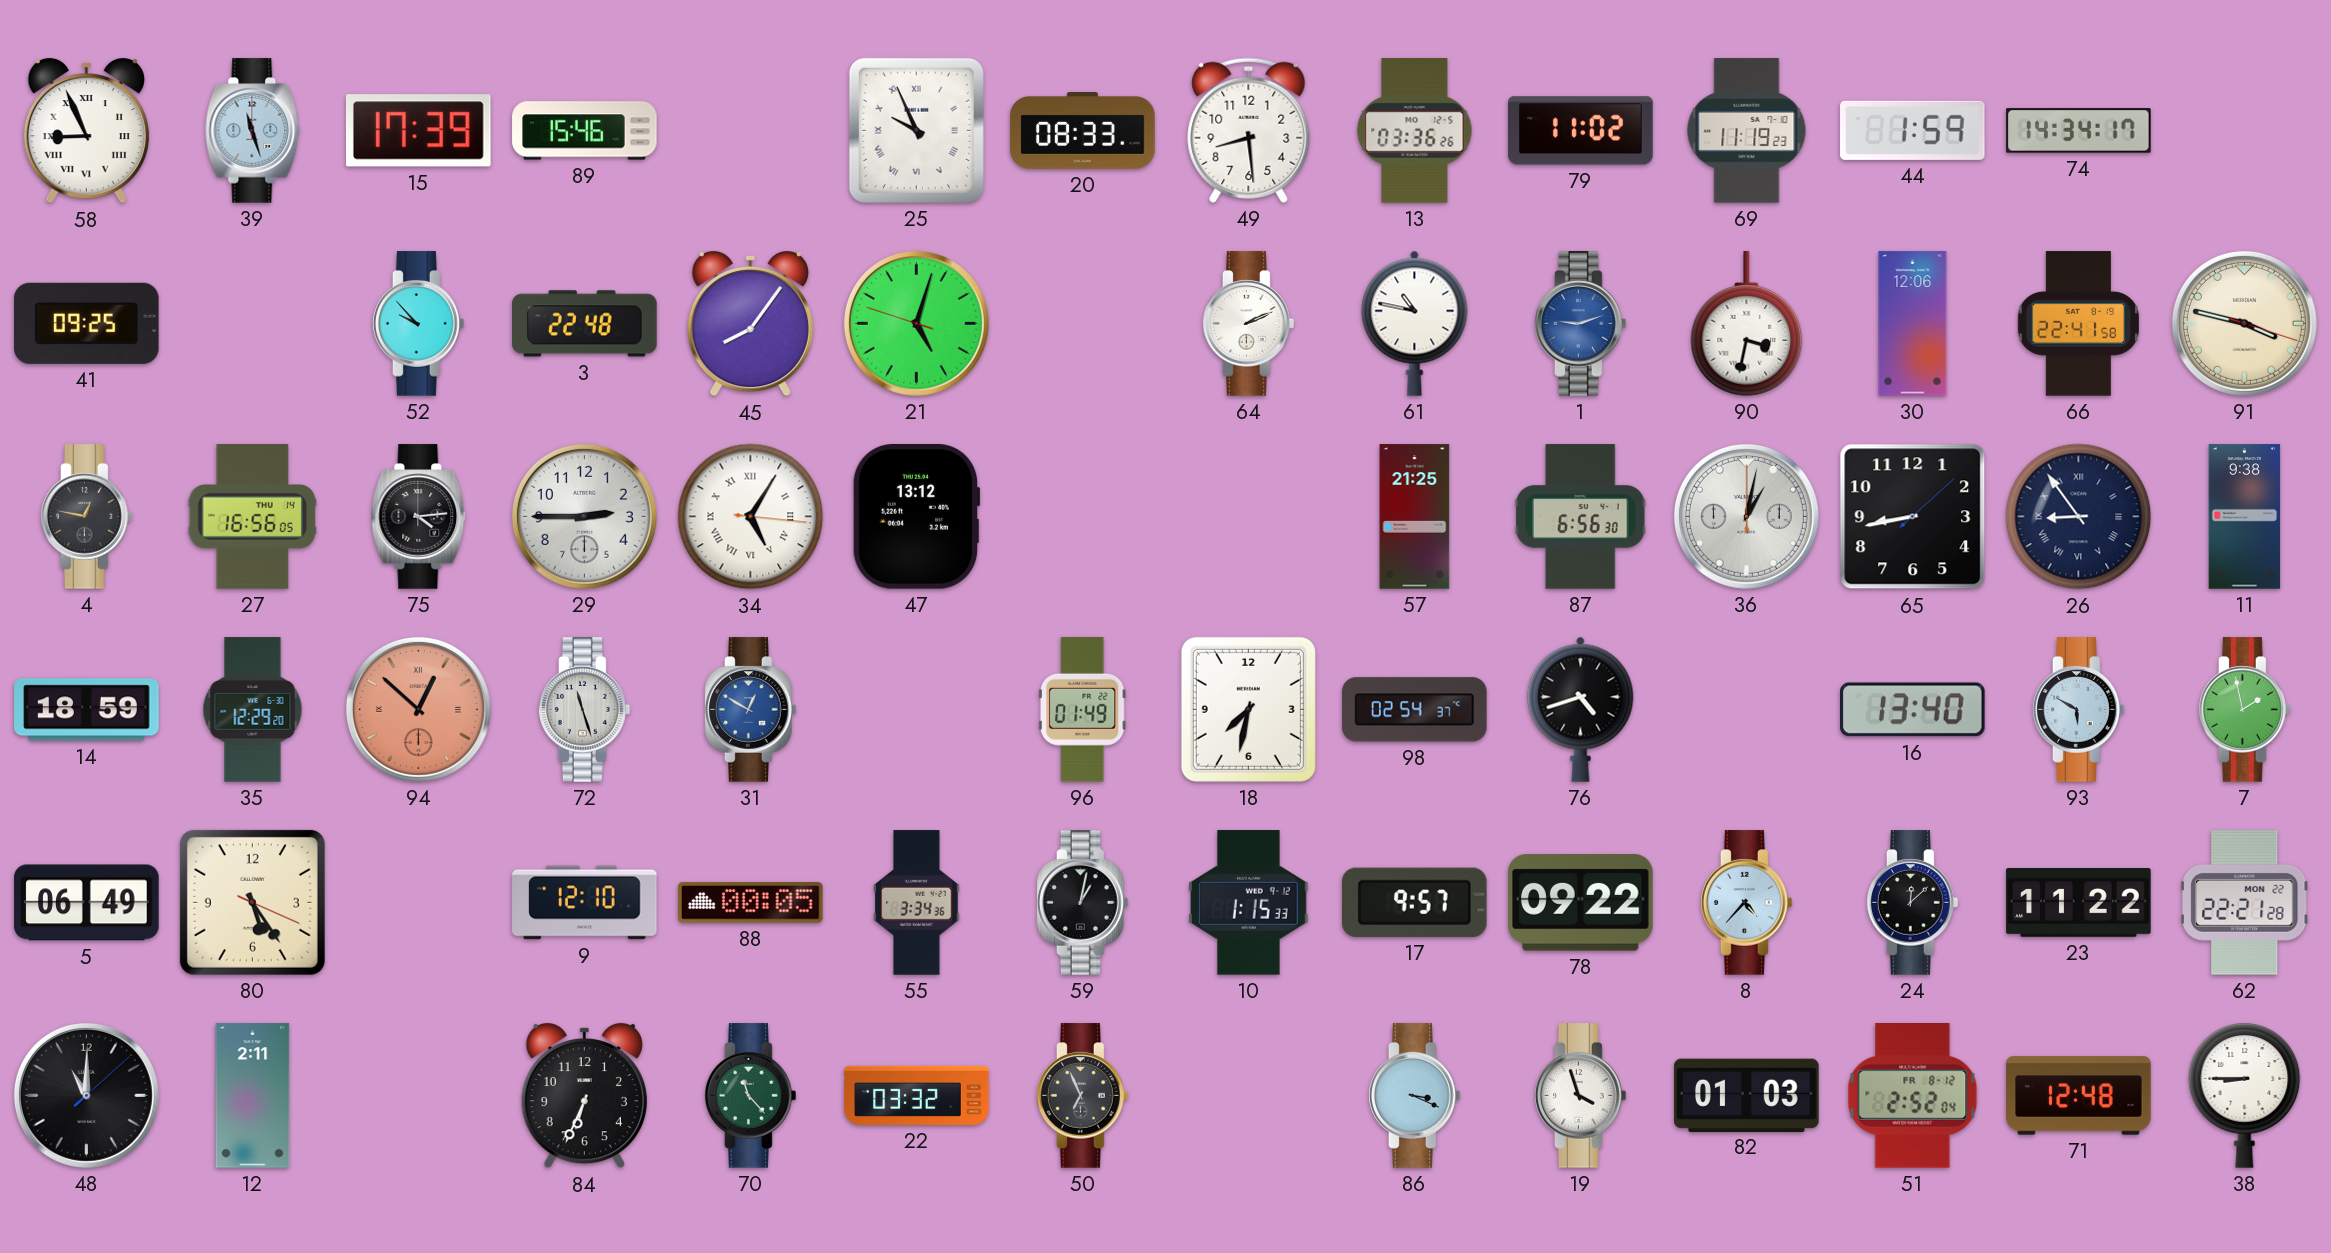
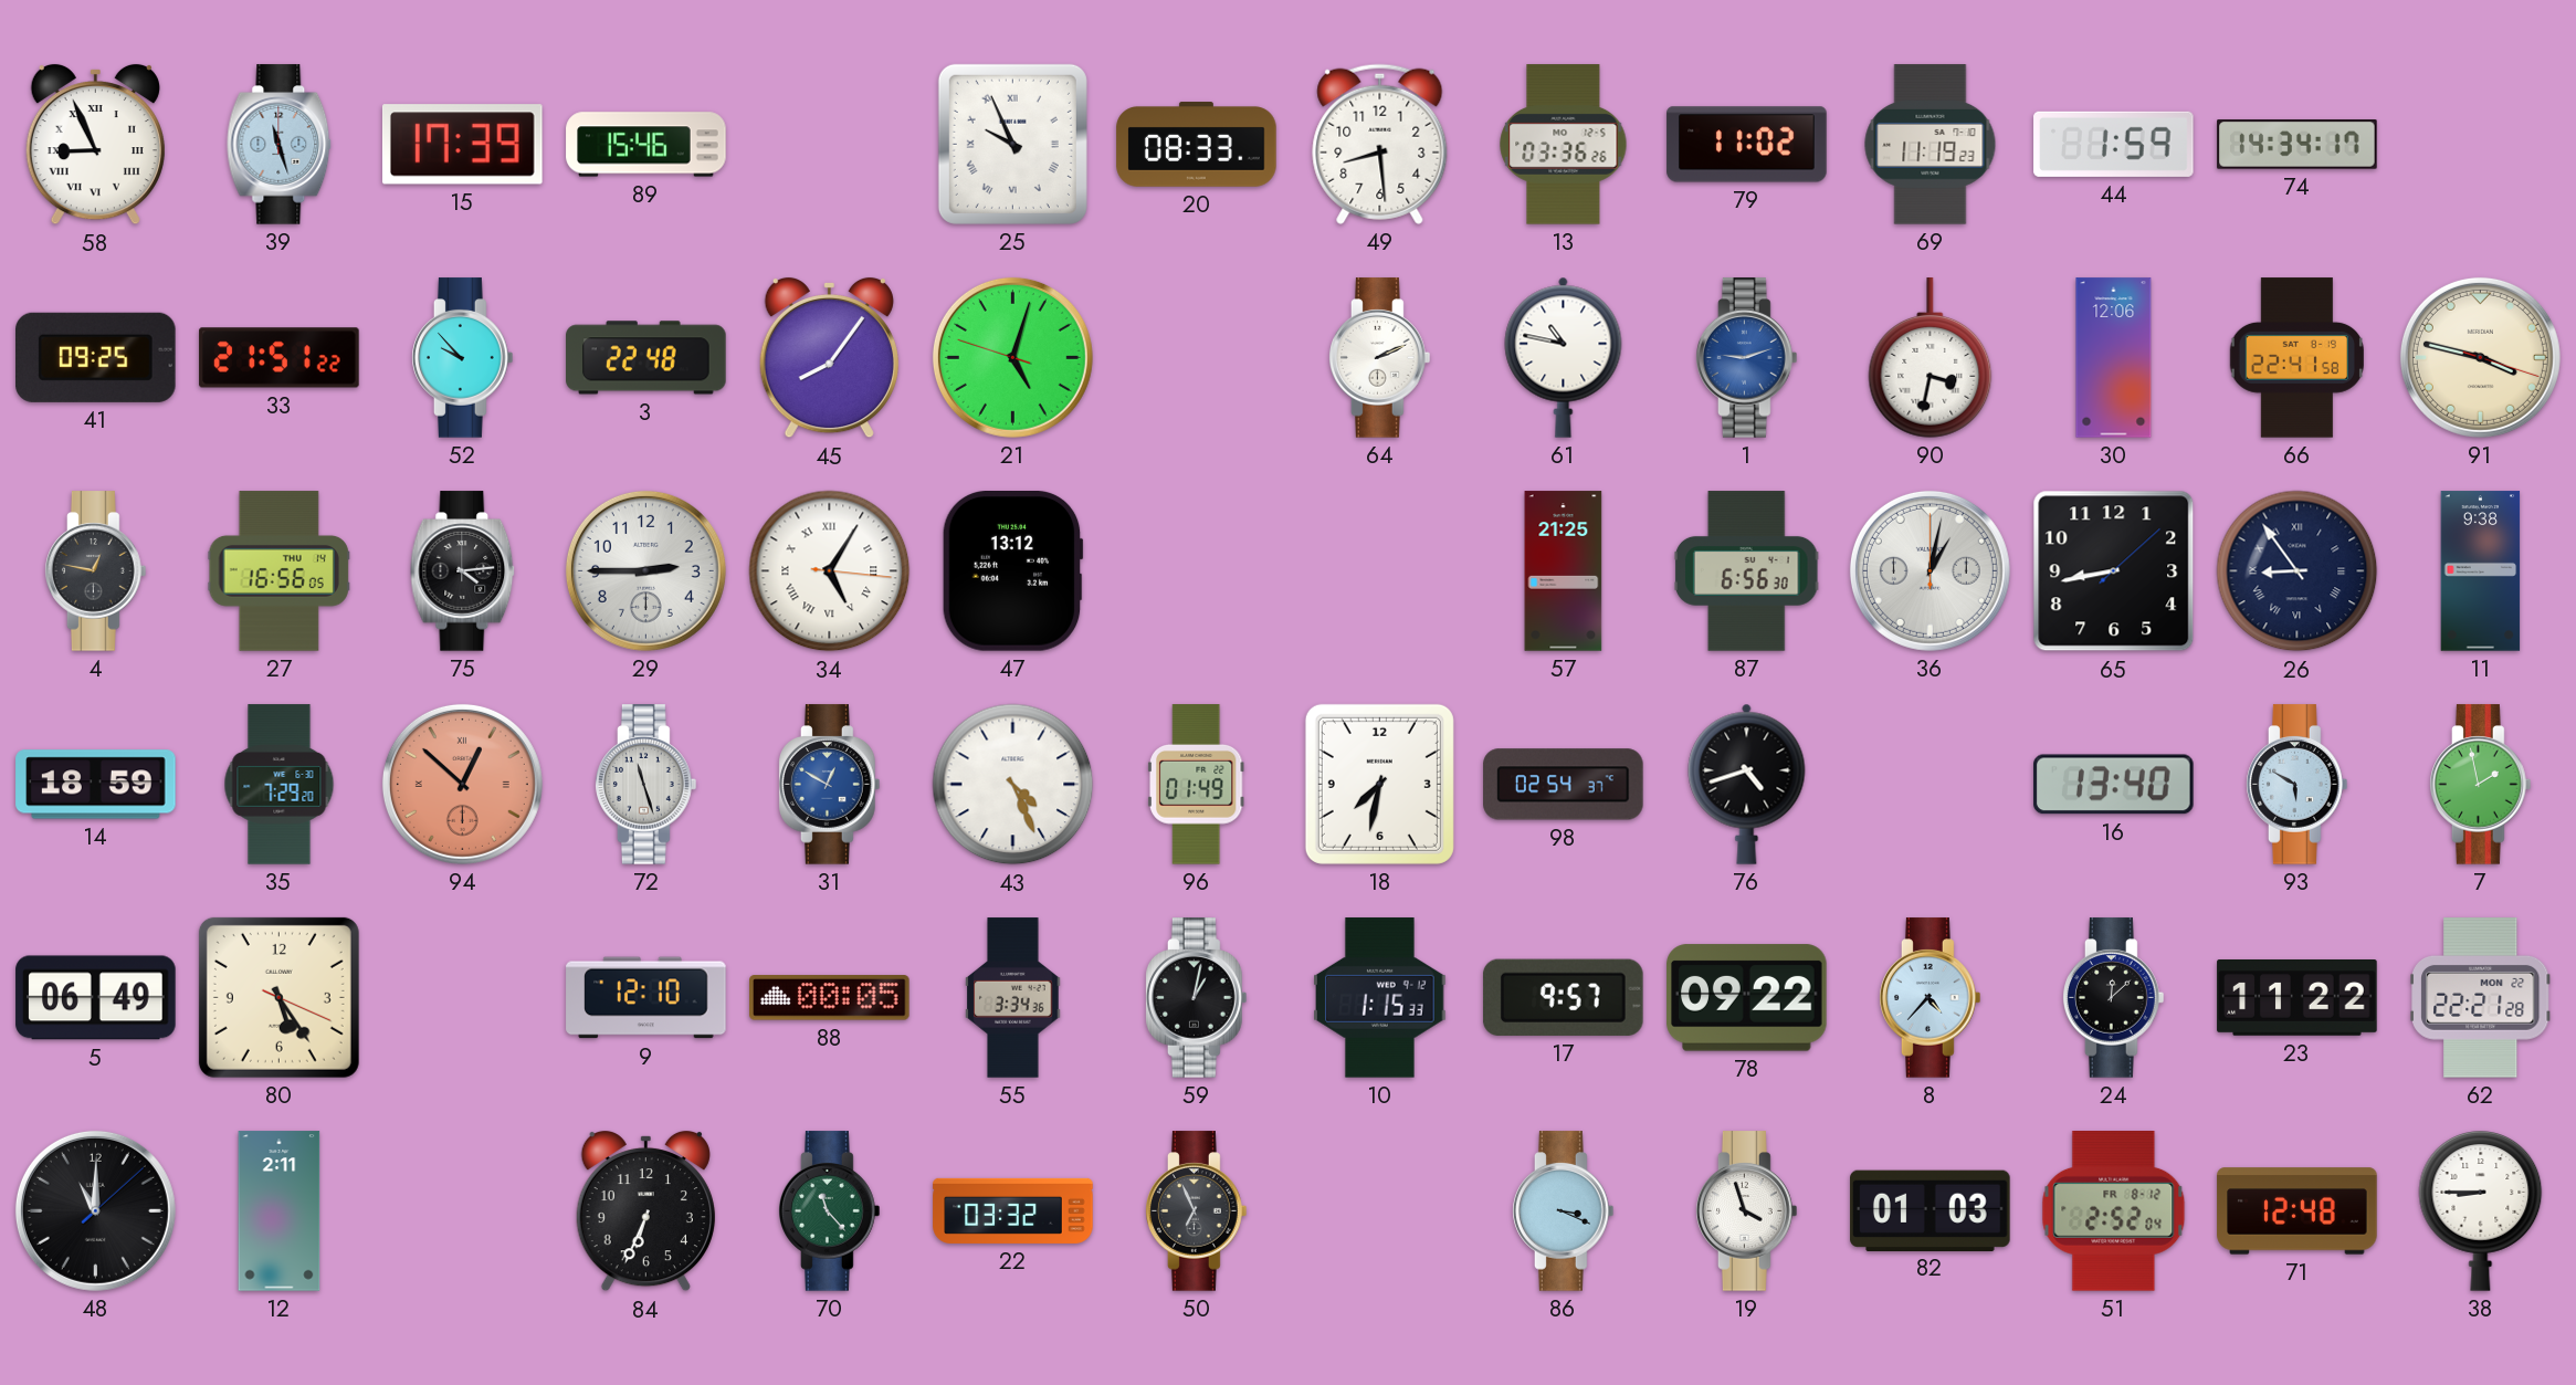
33: none -> 21:51
35: 12:29 -> 7:29
43: none -> 4:26
